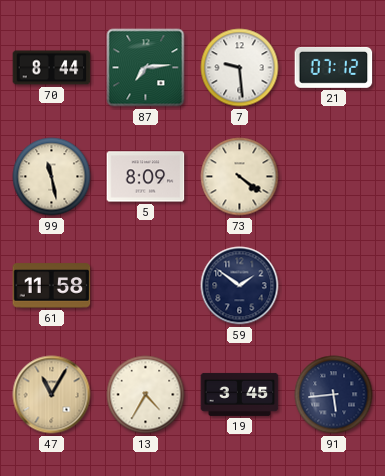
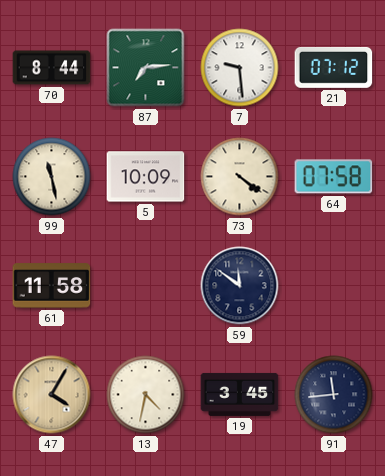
5: 8:09 -> 10:09
64: none -> 07:58
59: 1:51 -> 11:51
47: 11:05 -> 4:05
13: 4:35 -> 4:32
91: 5:44 -> 11:44
